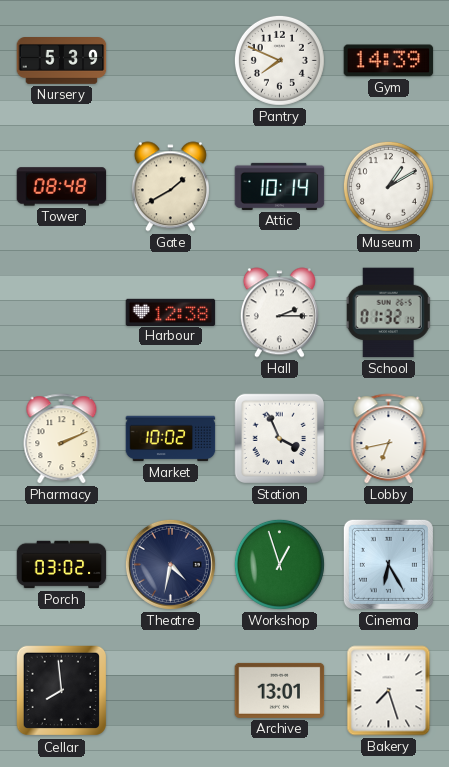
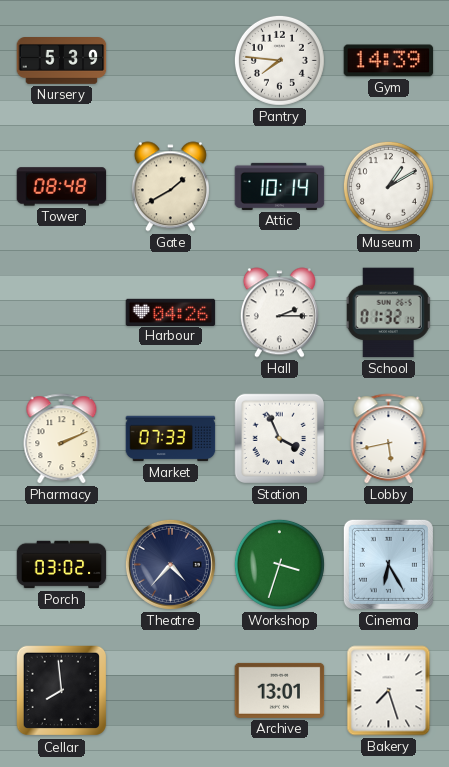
Pantry: 7:49 -> 7:46
Harbour: 12:38 -> 04:26
Market: 10:02 -> 07:33
Lobby: 6:43 -> 5:43
Theatre: 4:32 -> 4:37
Workshop: 12:57 -> 3:33
